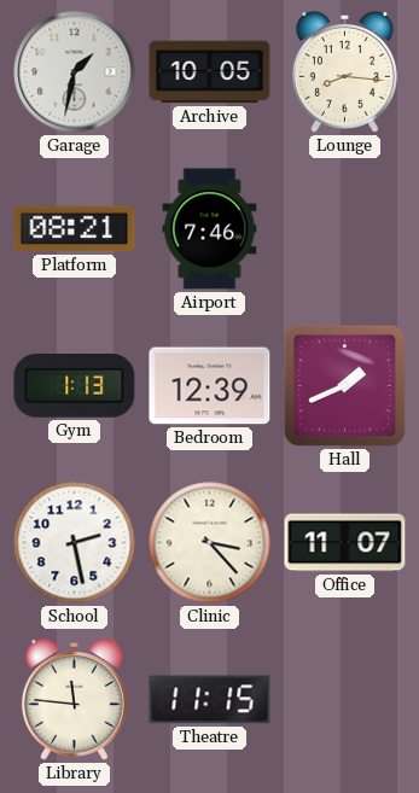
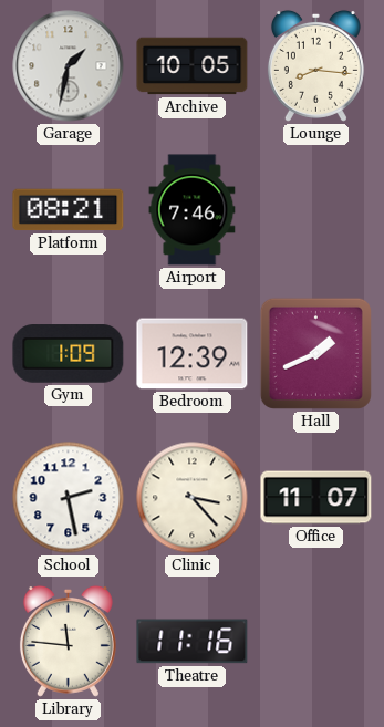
Gym: 1:13 -> 1:09
Theatre: 11:15 -> 11:16
